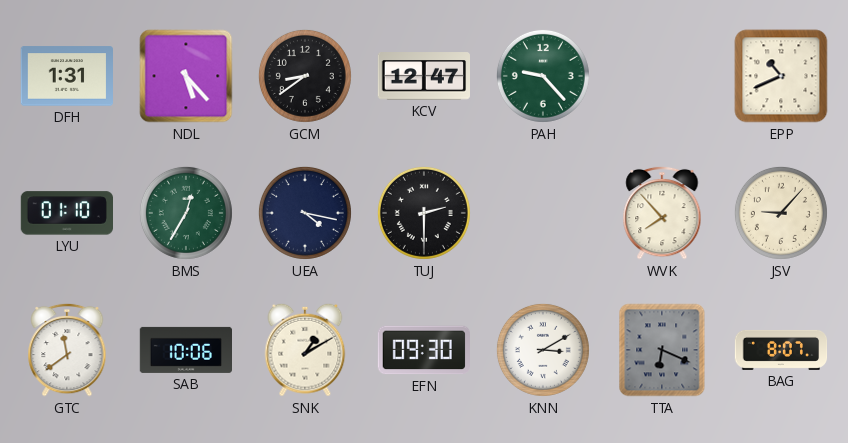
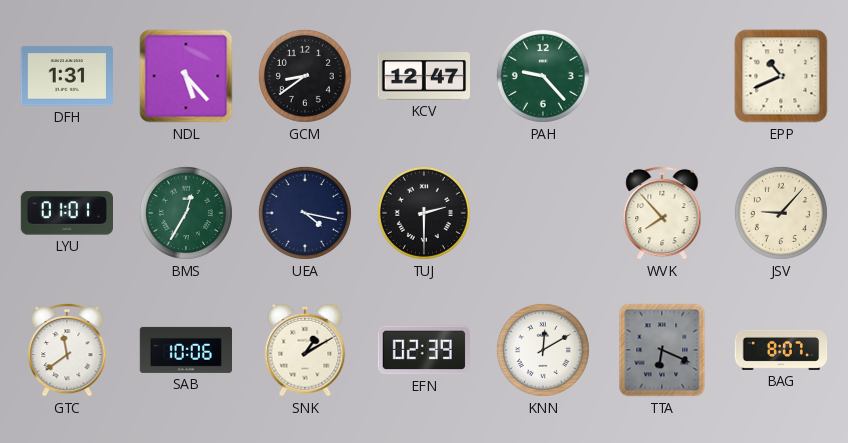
LYU: 01:10 -> 01:01
EFN: 09:30 -> 02:39
KNN: 3:10 -> 12:10
